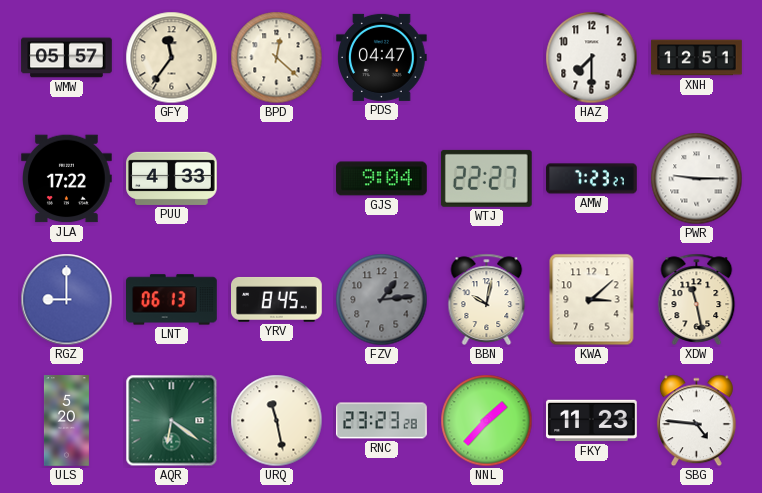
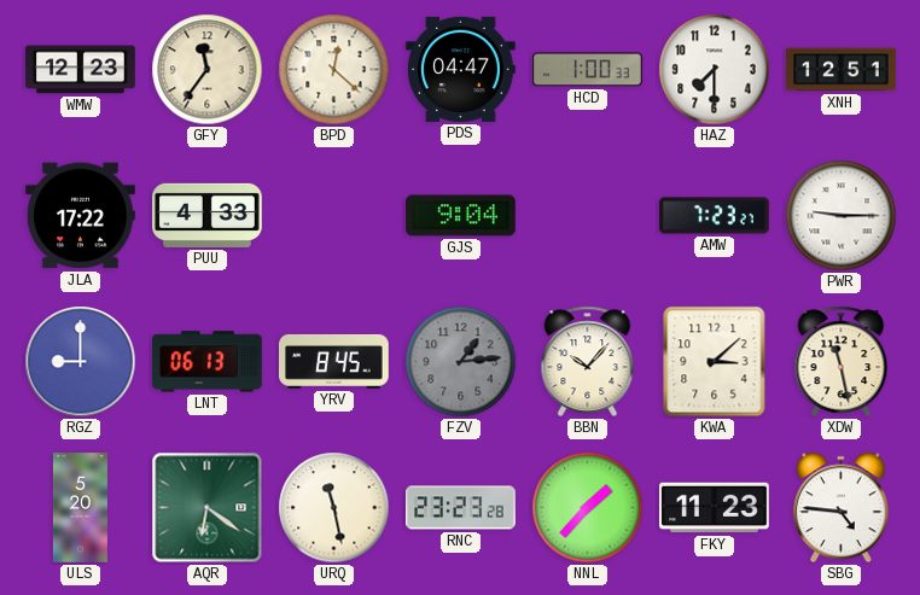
WMW: 05:57 -> 12:23
HCD: none -> 1:00
WTJ: 22:27 -> none
BBN: 10:02 -> 10:07
